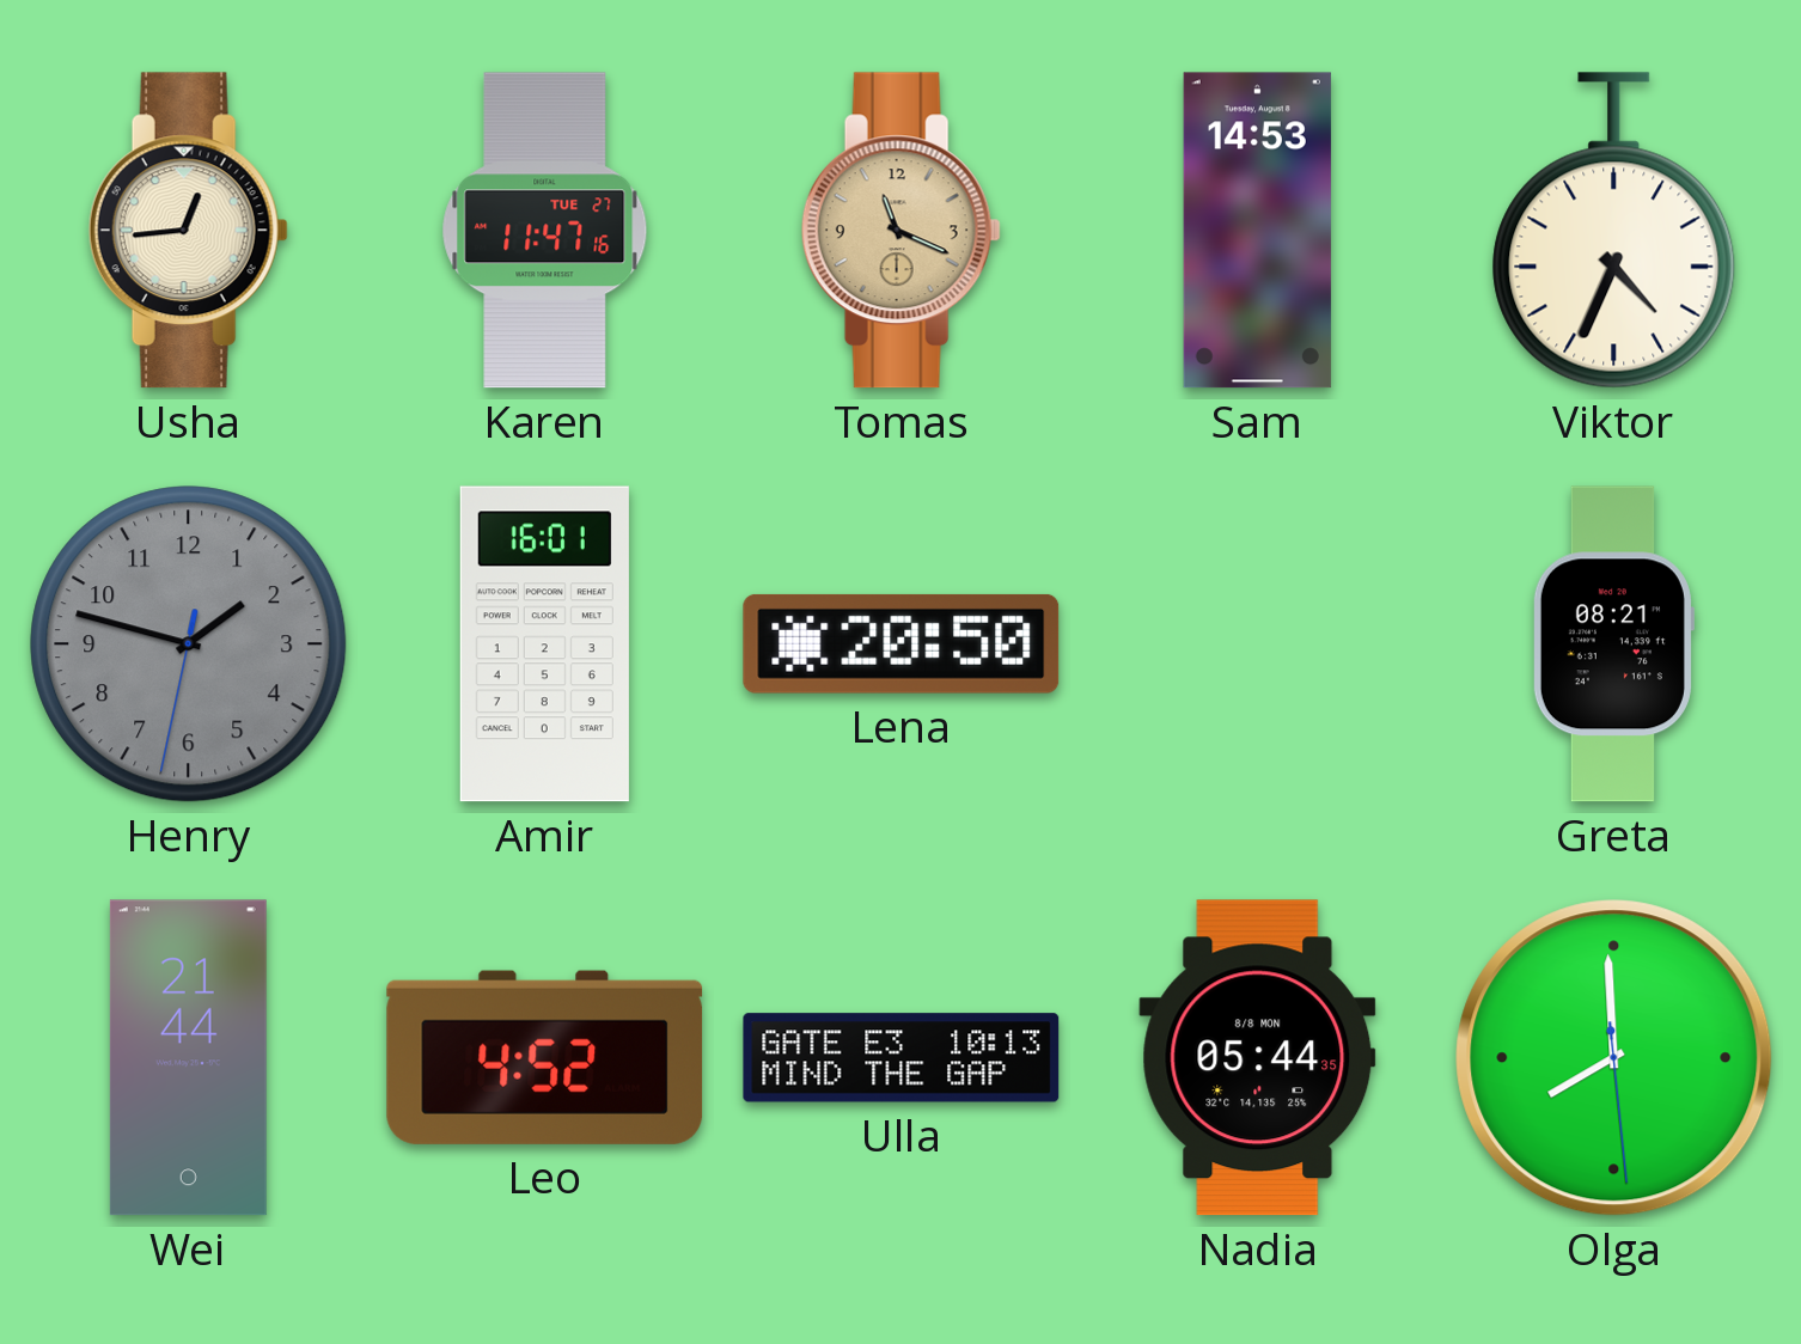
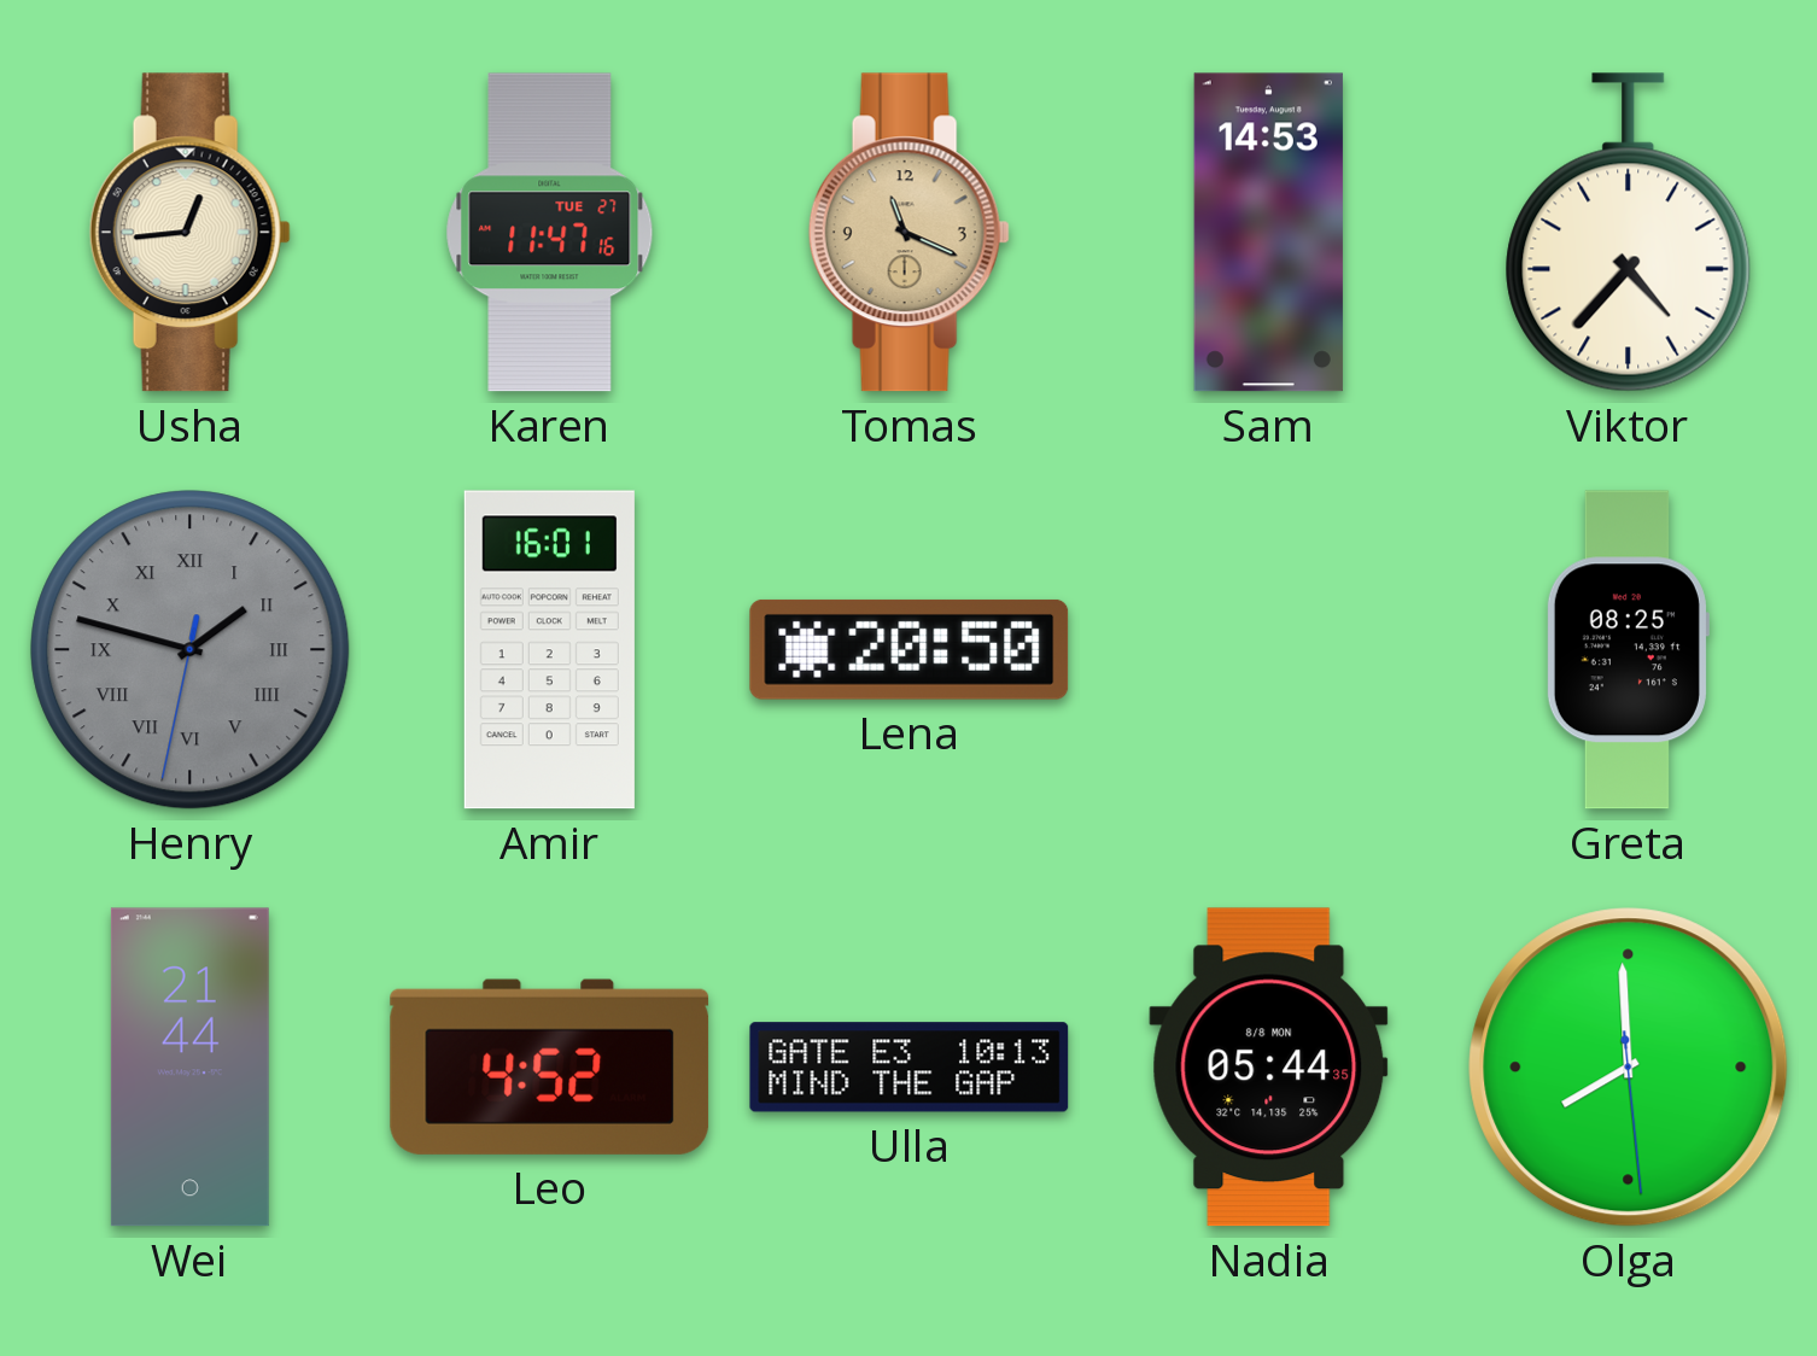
Viktor: 4:34 -> 4:37
Henry numerals: Arabic -> Roman
Greta: 08:21 -> 08:25
